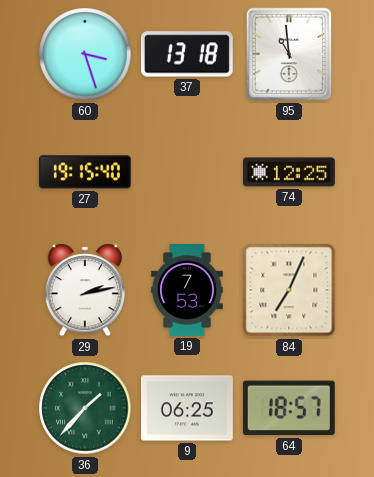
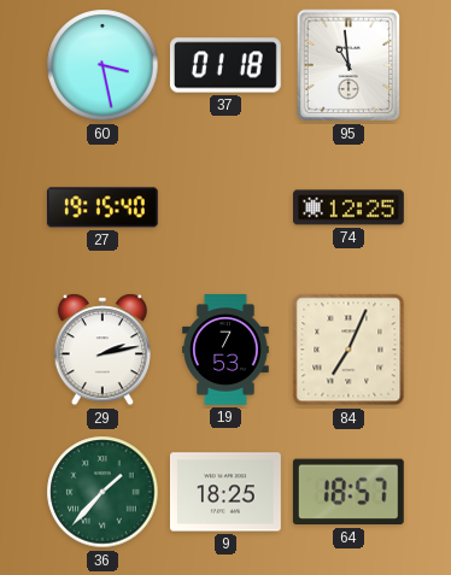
60: 3:27 -> 3:28
37: 13:18 -> 01:18
9: 06:25 -> 18:25
